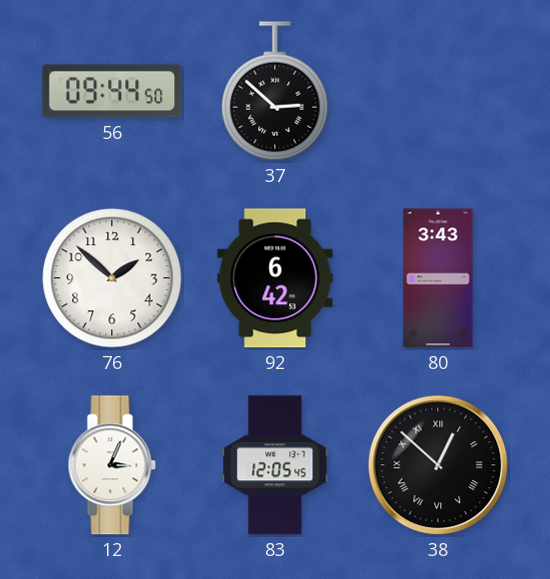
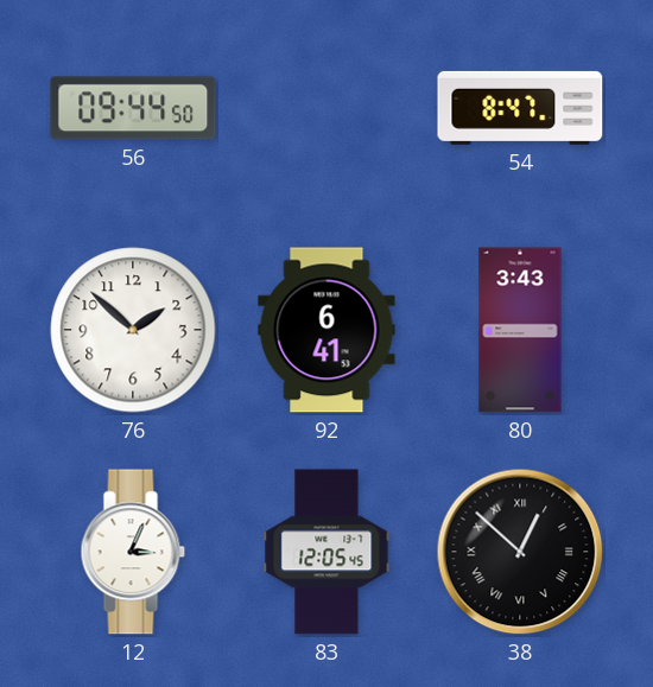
37: 2:52 -> none
54: none -> 8:47
92: 6:42 -> 6:41
